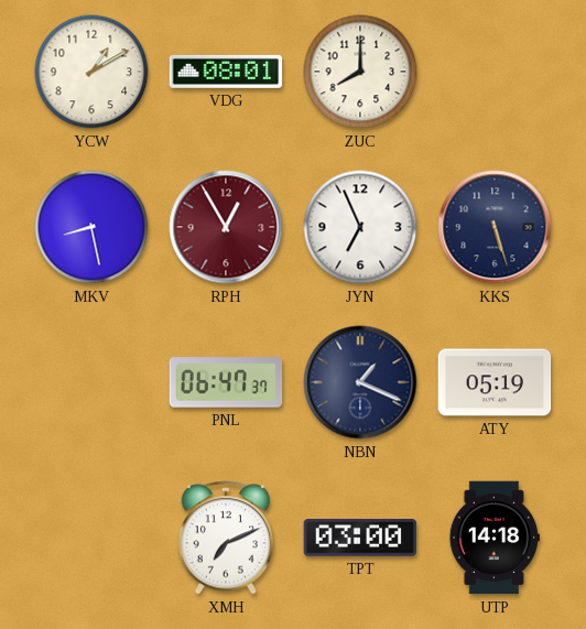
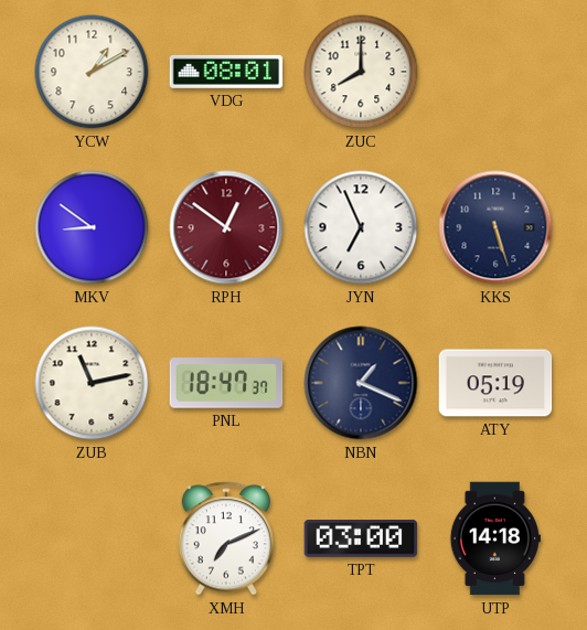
MKV: 8:28 -> 8:51
RPH: 12:55 -> 12:51
ZUB: none -> 11:13
PNL: 06:47 -> 18:47
